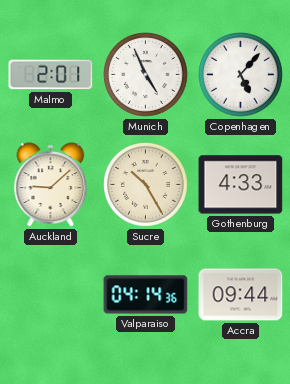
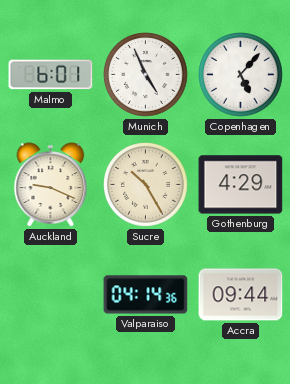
Malmo: 2:01 -> 6:01
Auckland: 9:08 -> 9:19
Gothenburg: 4:33 -> 4:29
